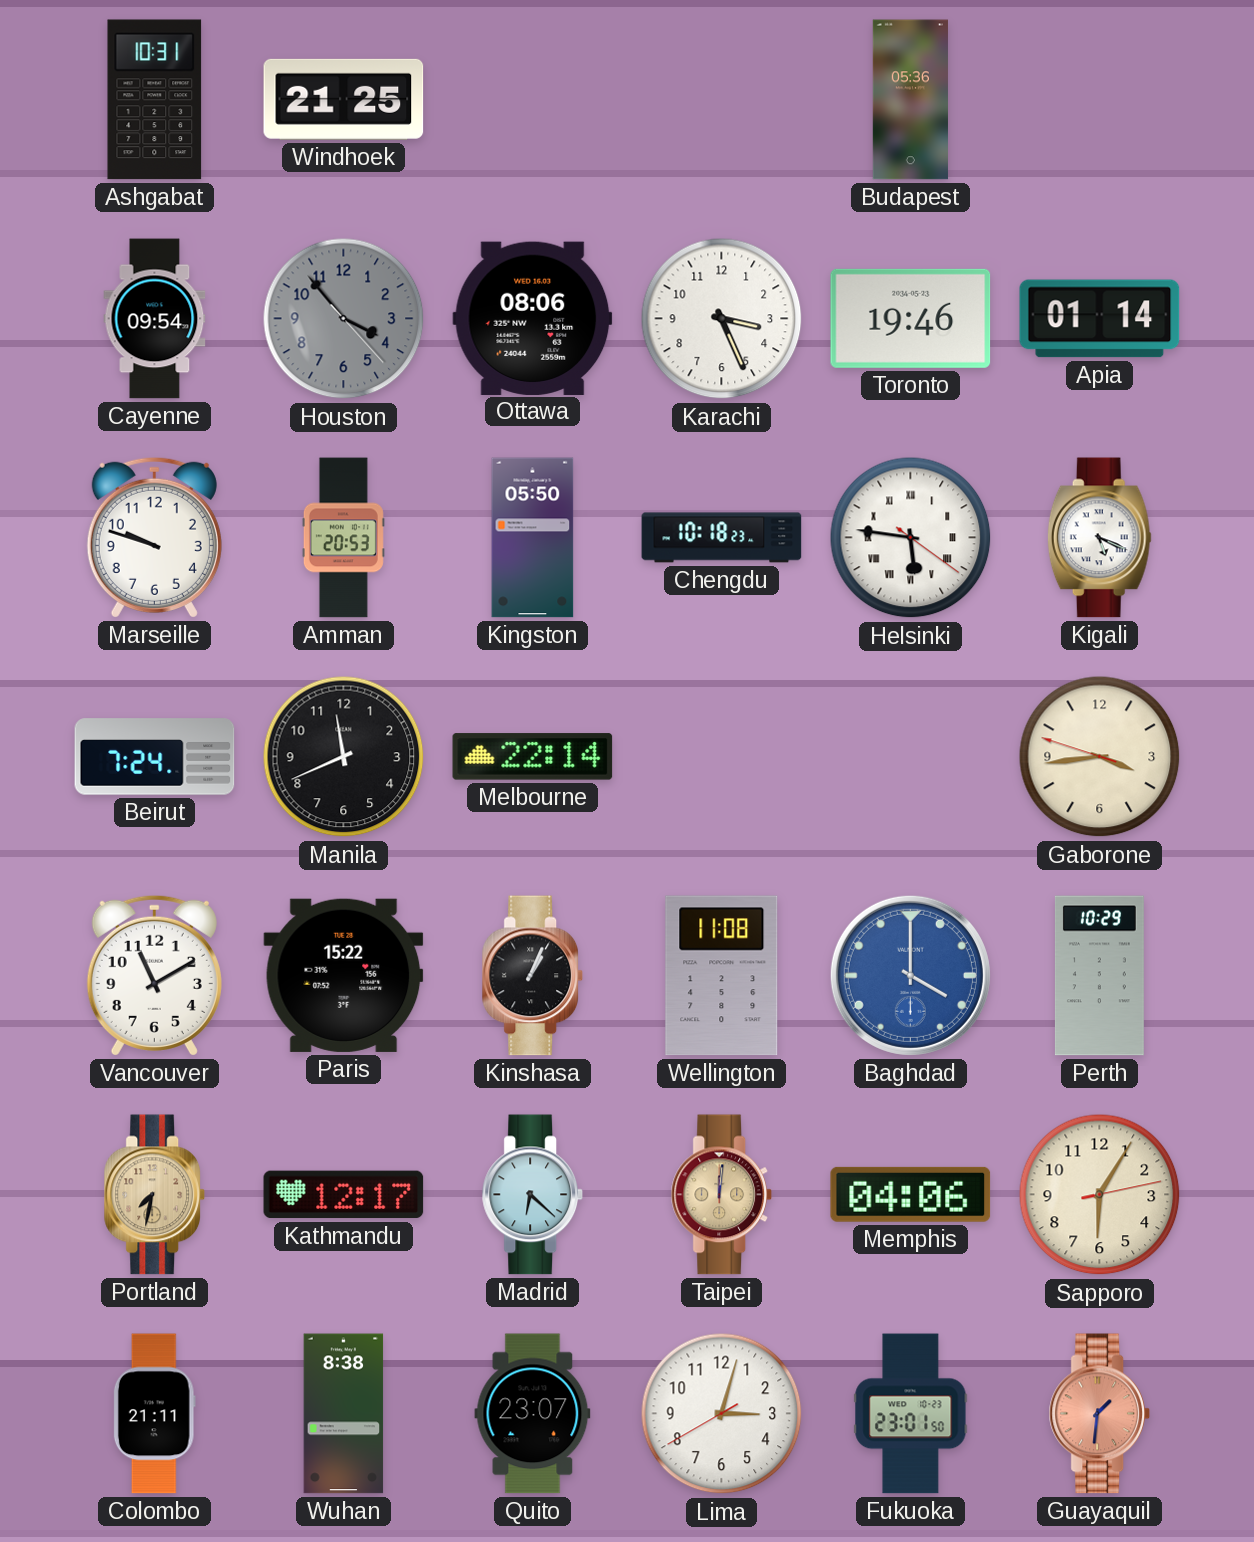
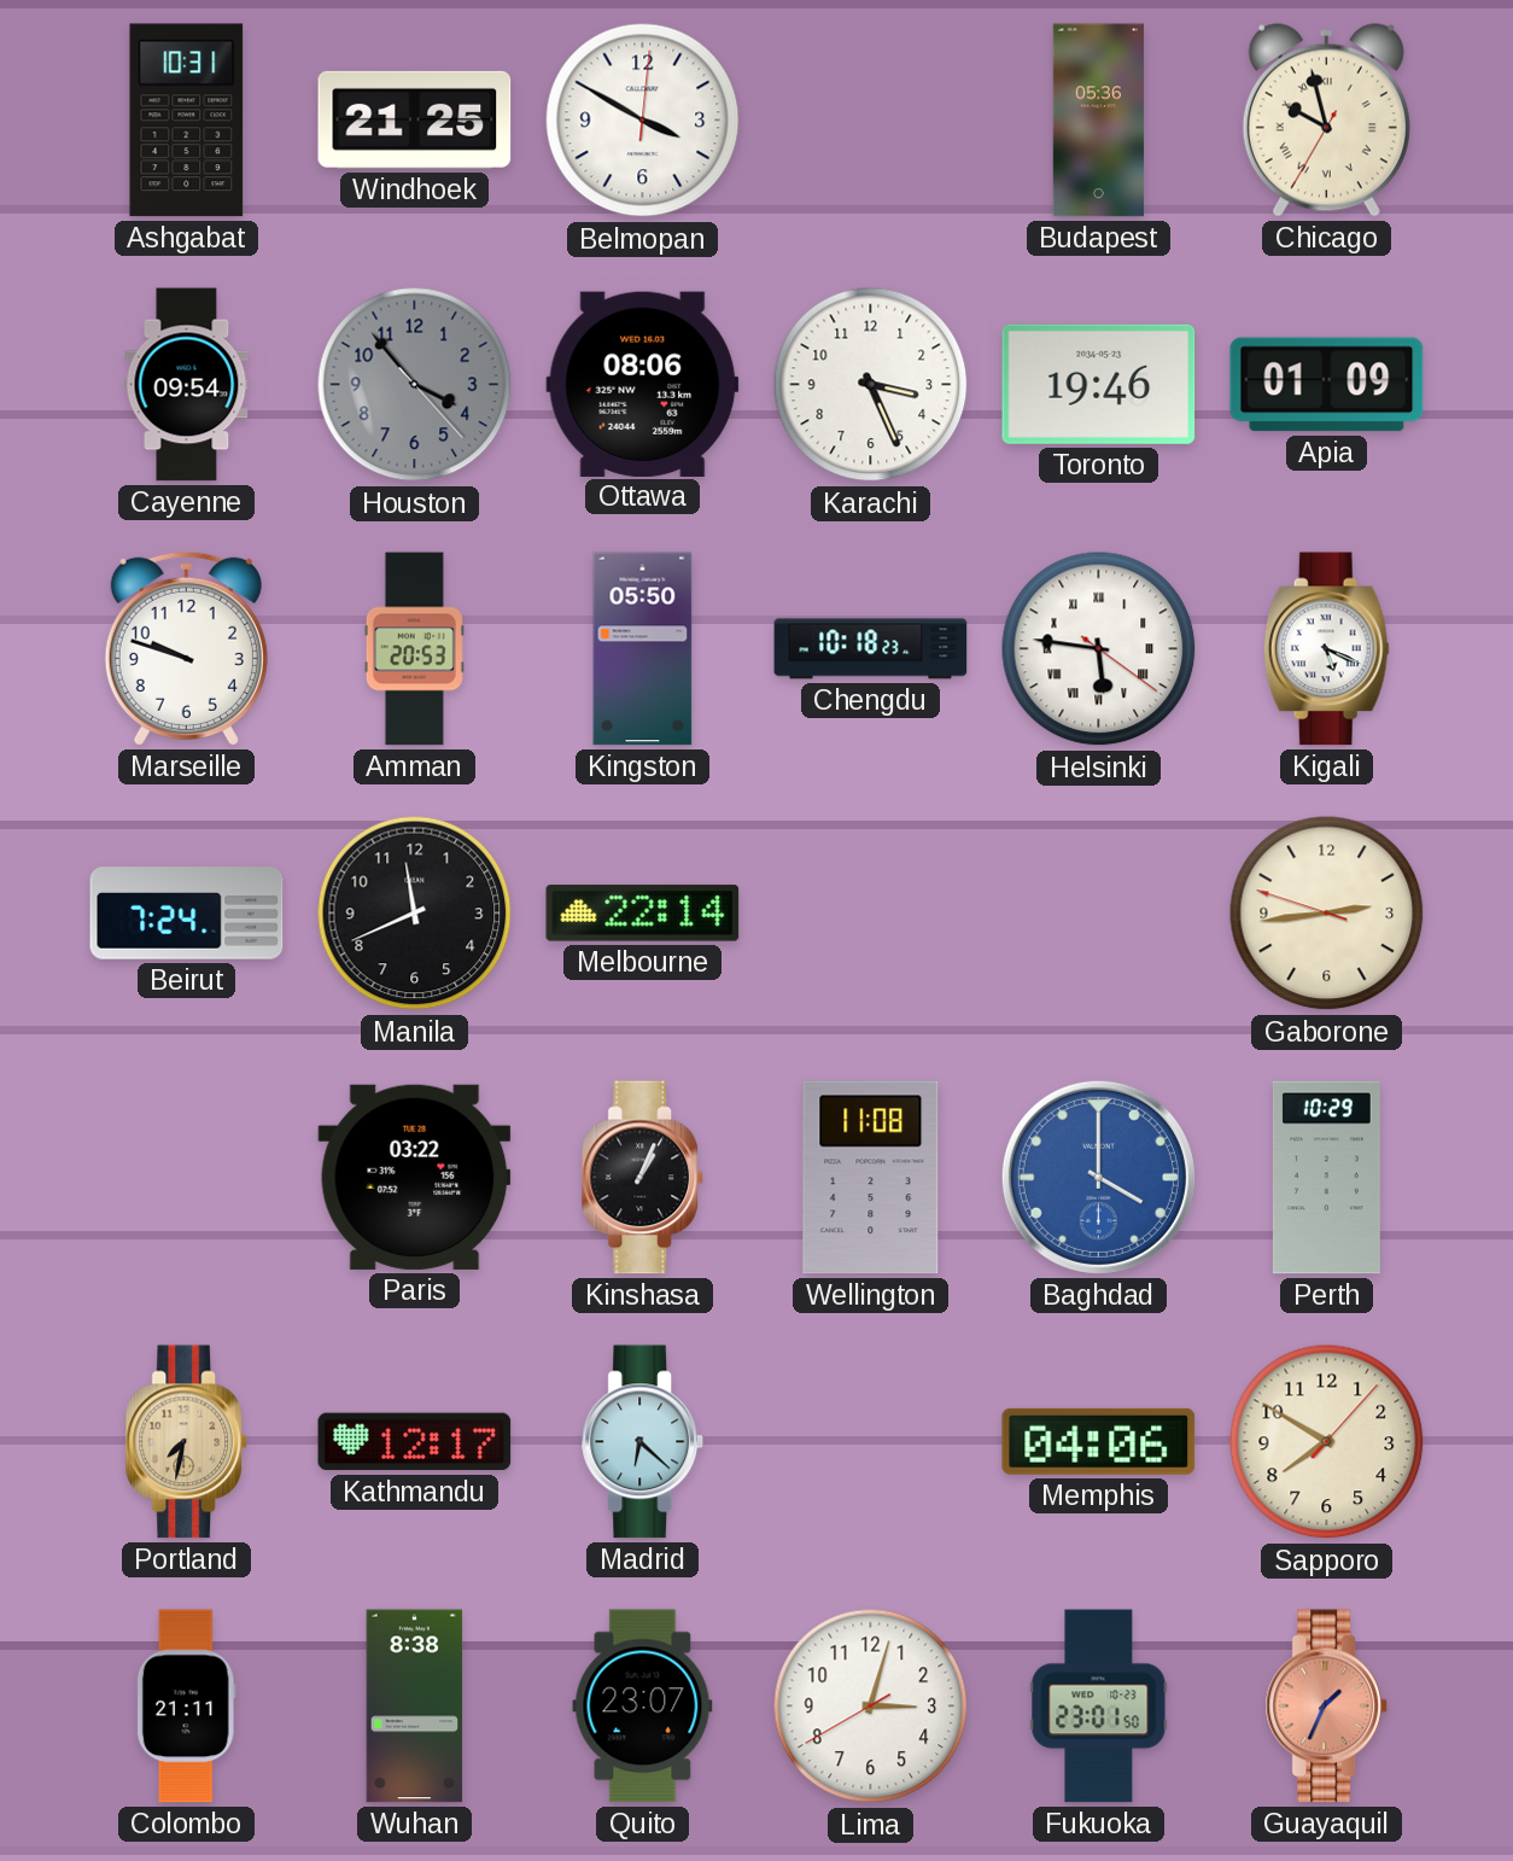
Belmopan: none -> 3:50
Chicago: none -> 9:57
Apia: 01:14 -> 01:09
Gaborone: 3:43 -> 2:43
Vancouver: 11:10 -> none
Paris: 15:22 -> 03:22
Taipei: 12:01 -> none
Sapporo: 6:05 -> 7:50
Guayaquil: 1:31 -> 1:34
